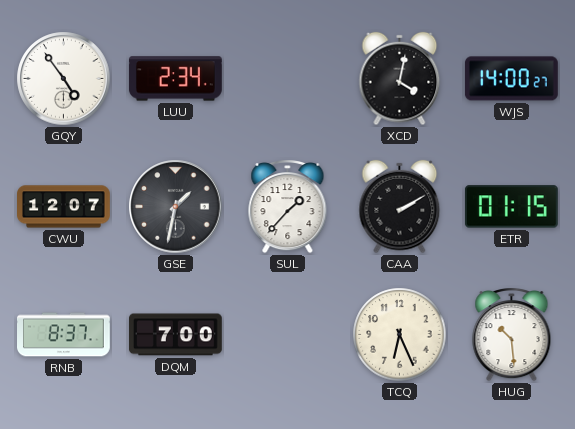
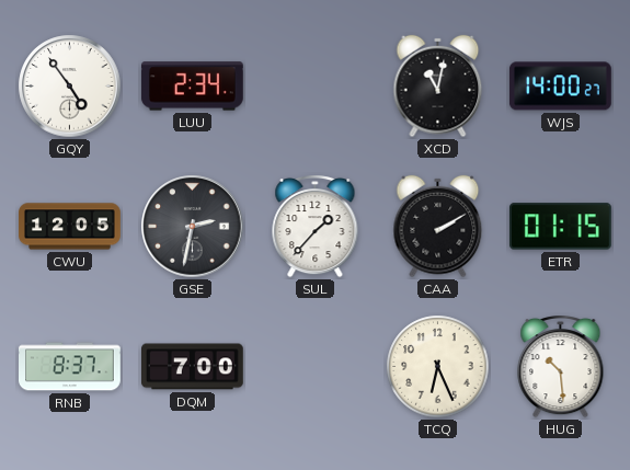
XCD: 4:02 -> 11:02
CWU: 12:07 -> 12:05
GSE: 1:32 -> 2:32
